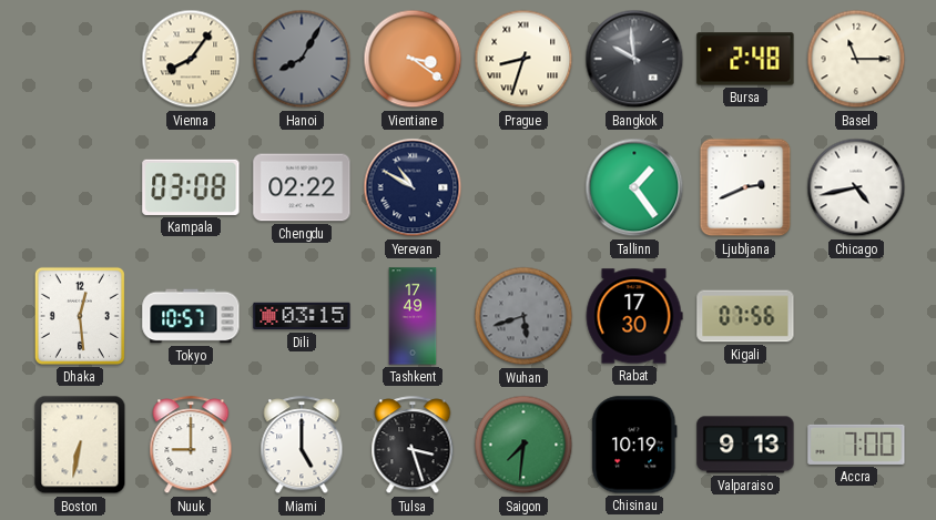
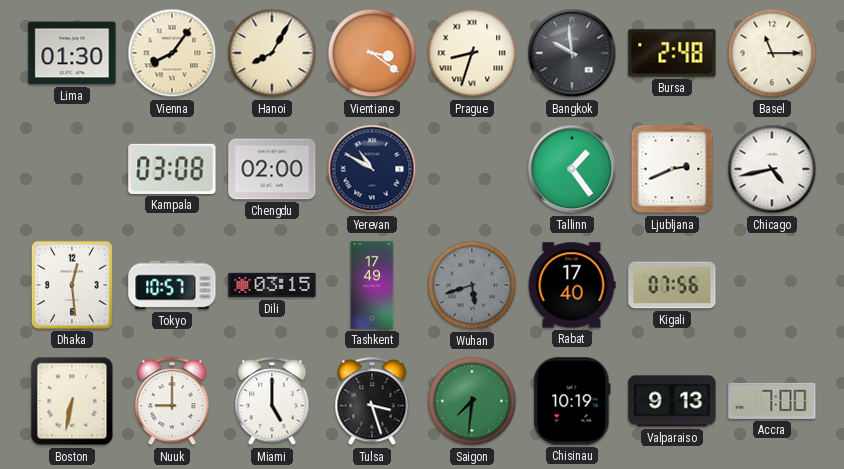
Lima: none -> 01:30
Hanoi dial: grey -> cream
Chengdu: 02:22 -> 02:00
Rabat: 17:30 -> 17:40
